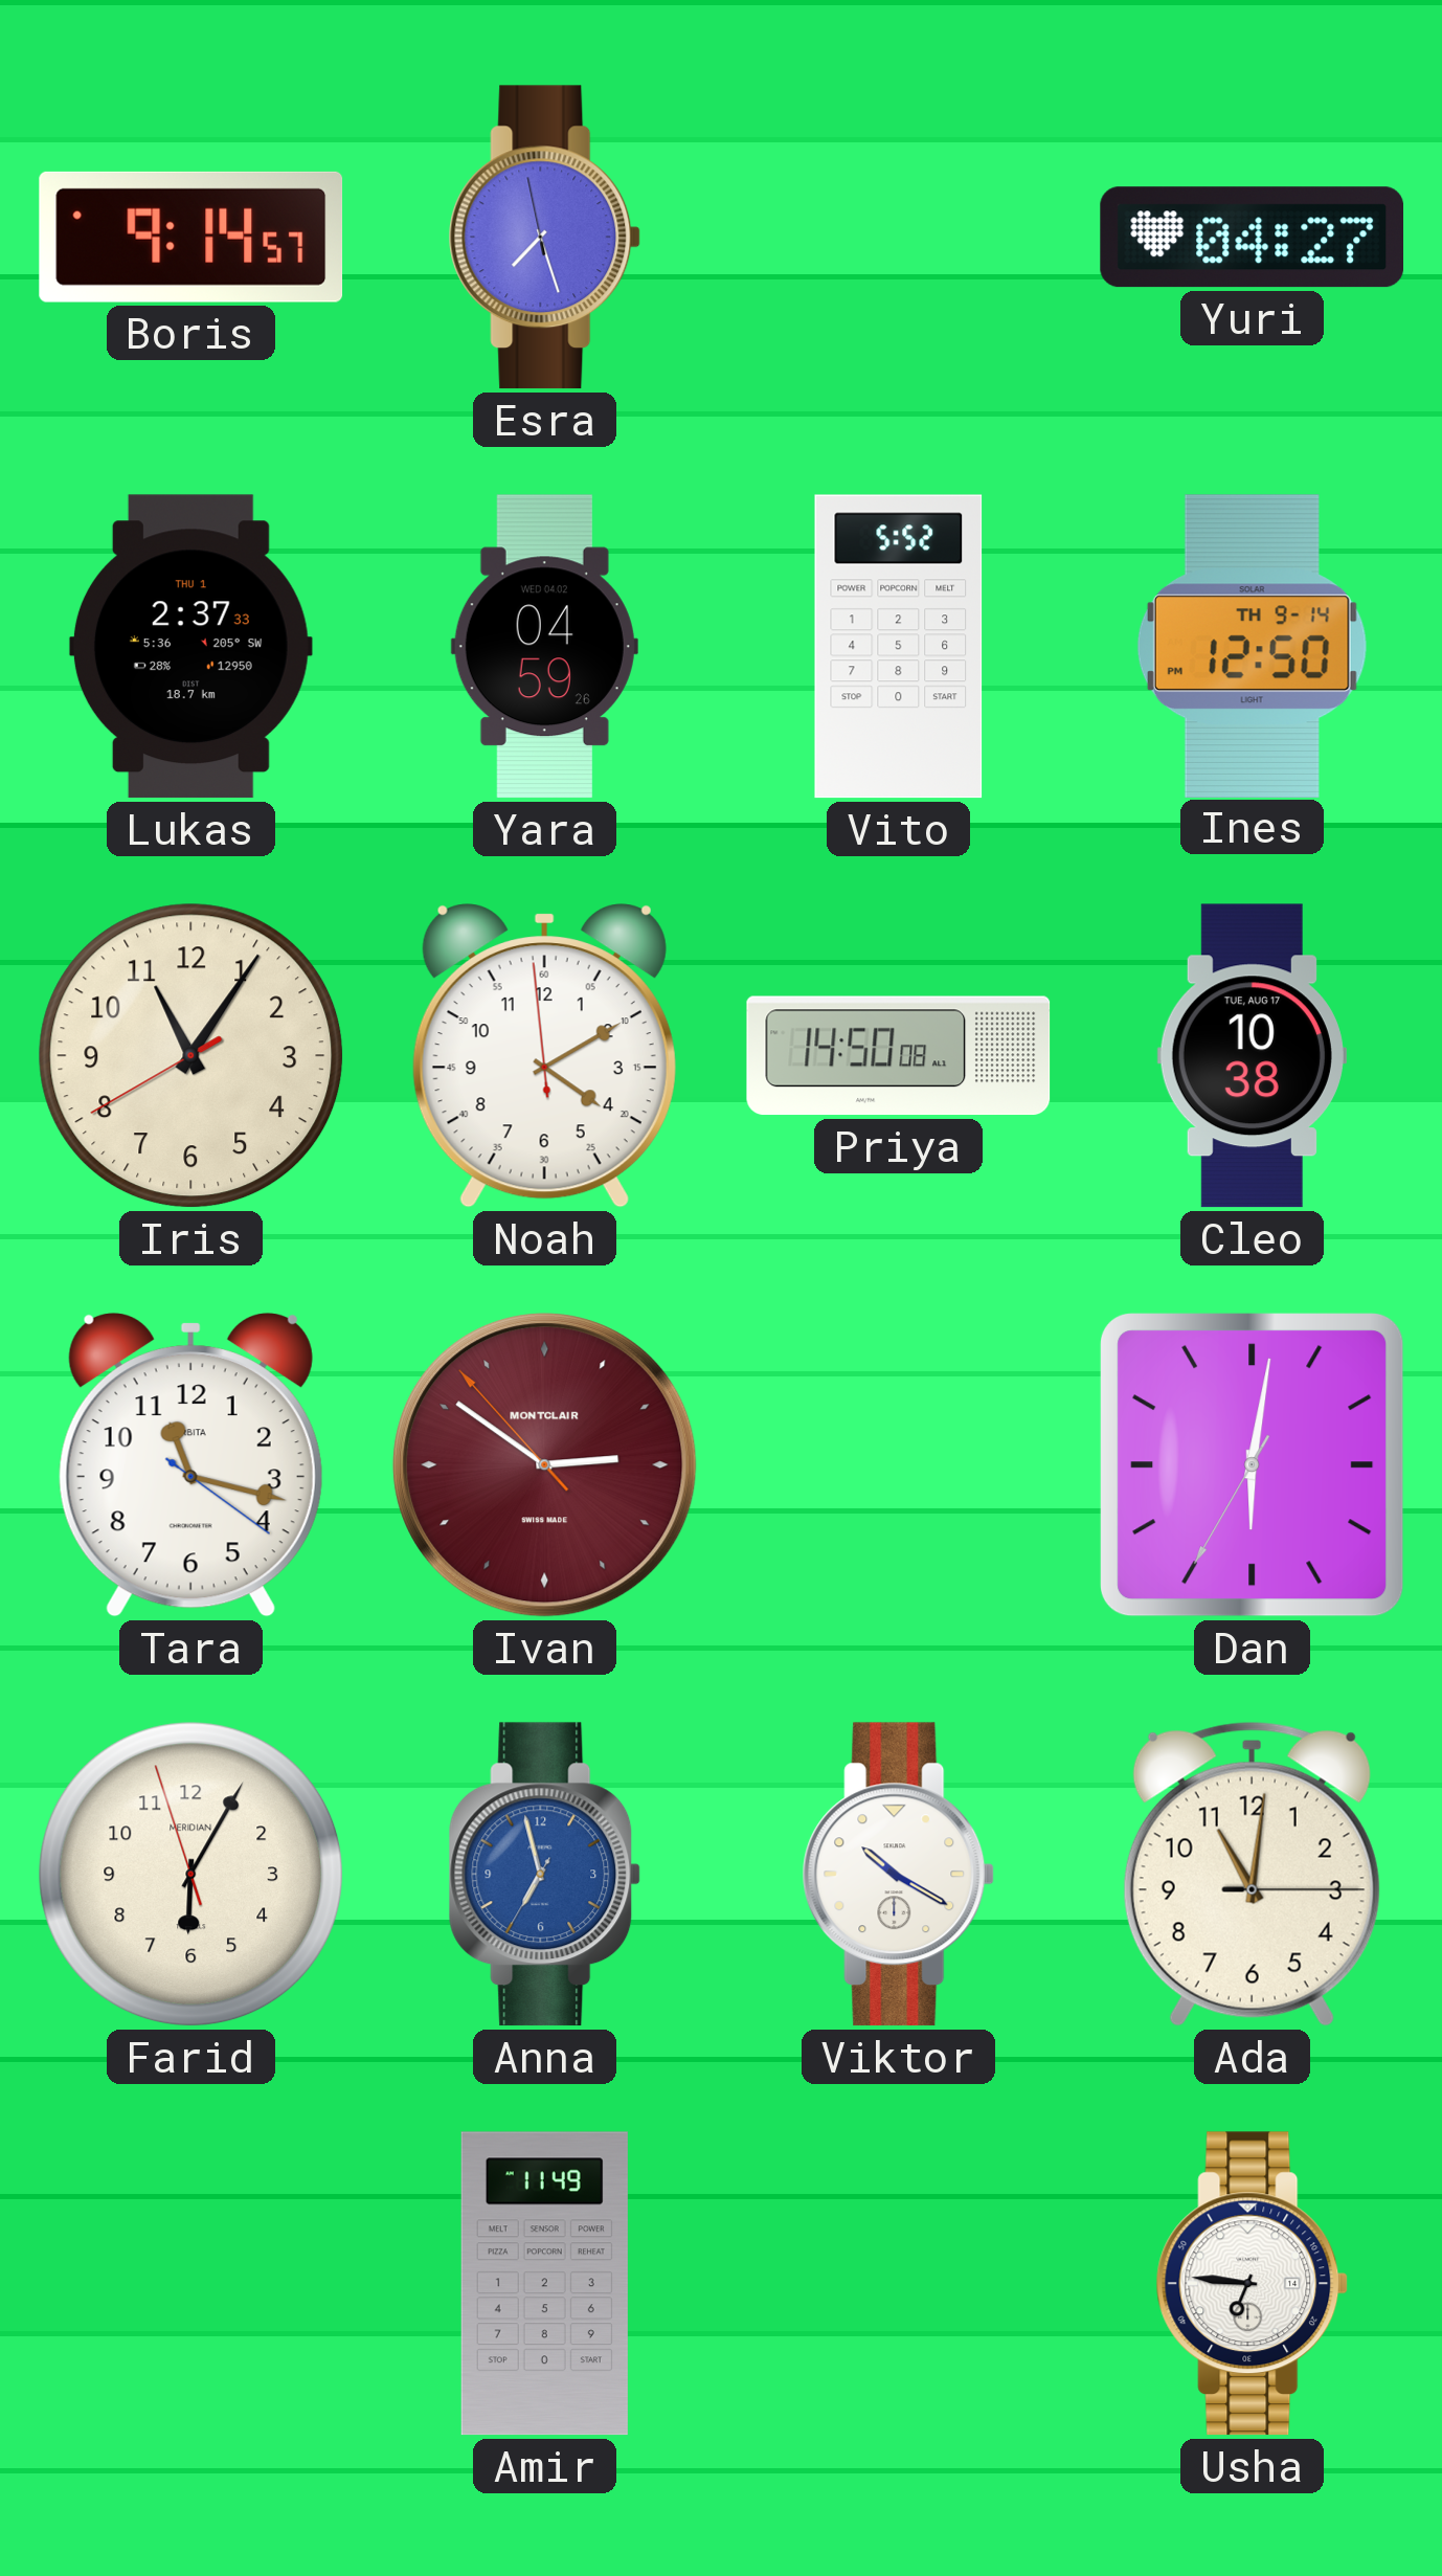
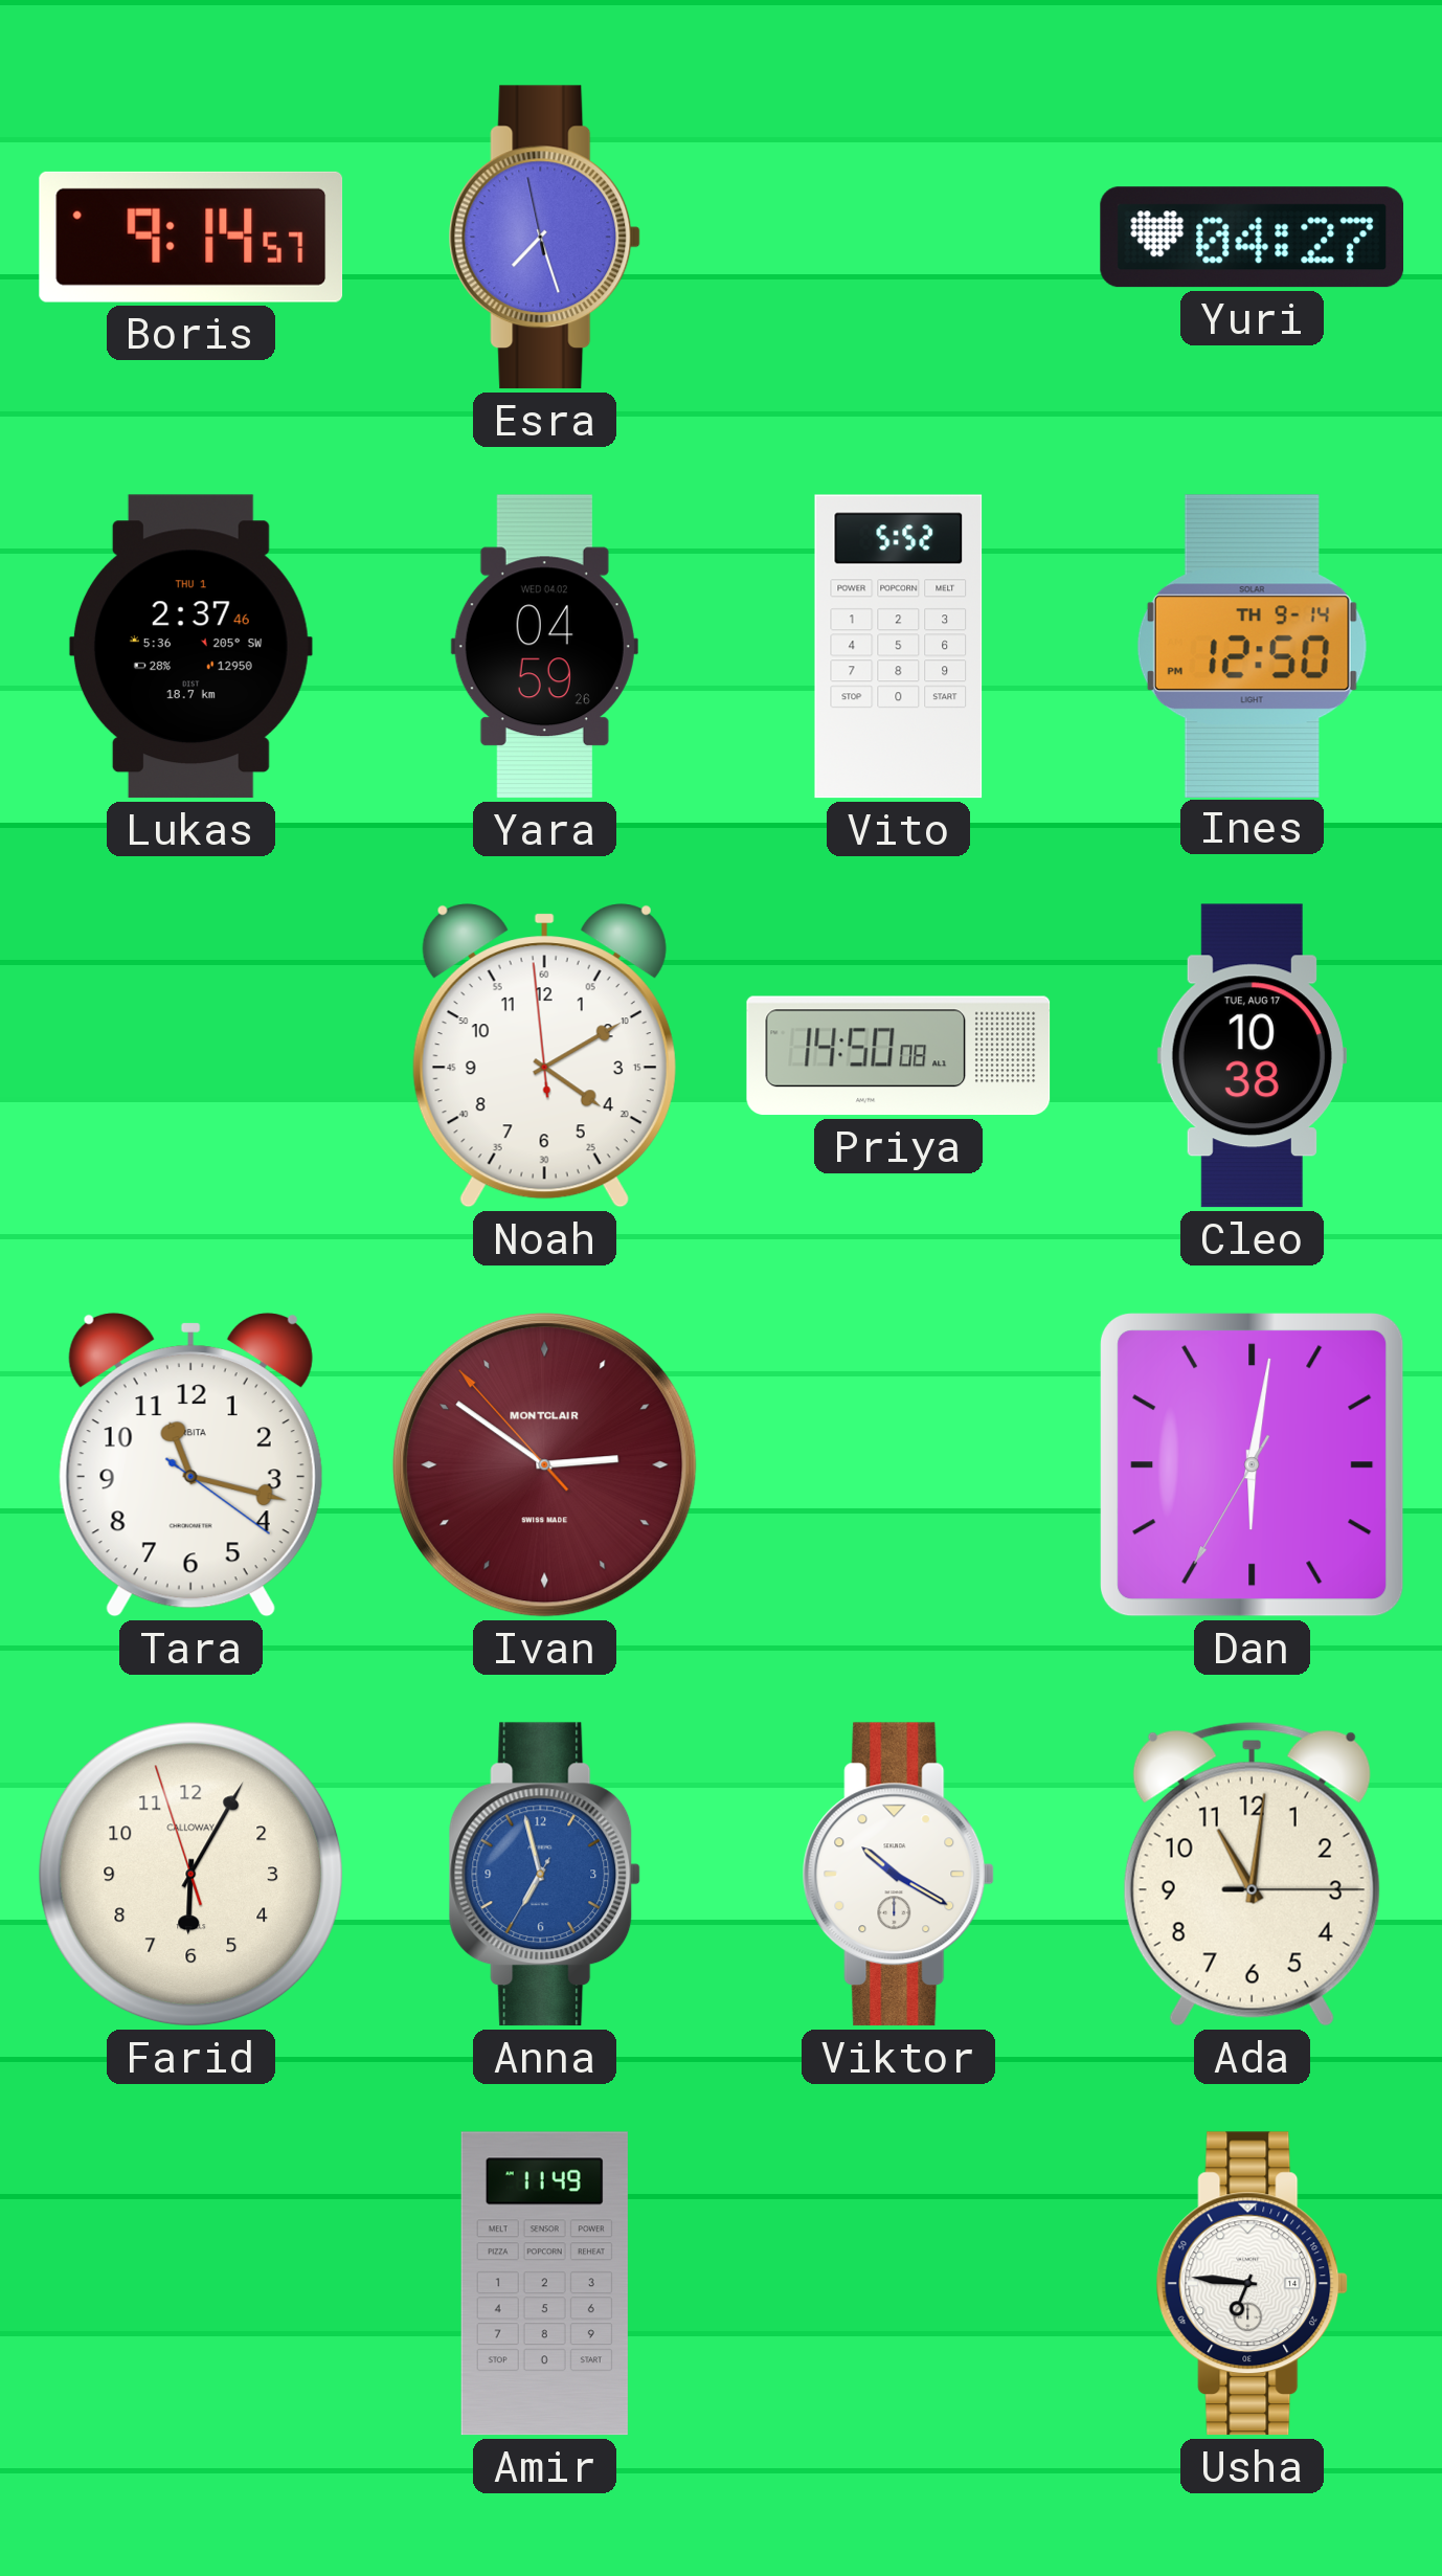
Lukas: 2:37:33 -> 2:37:46
Iris: 11:05 -> none
Farid brand: MERIDIAN -> CALLOWAY
